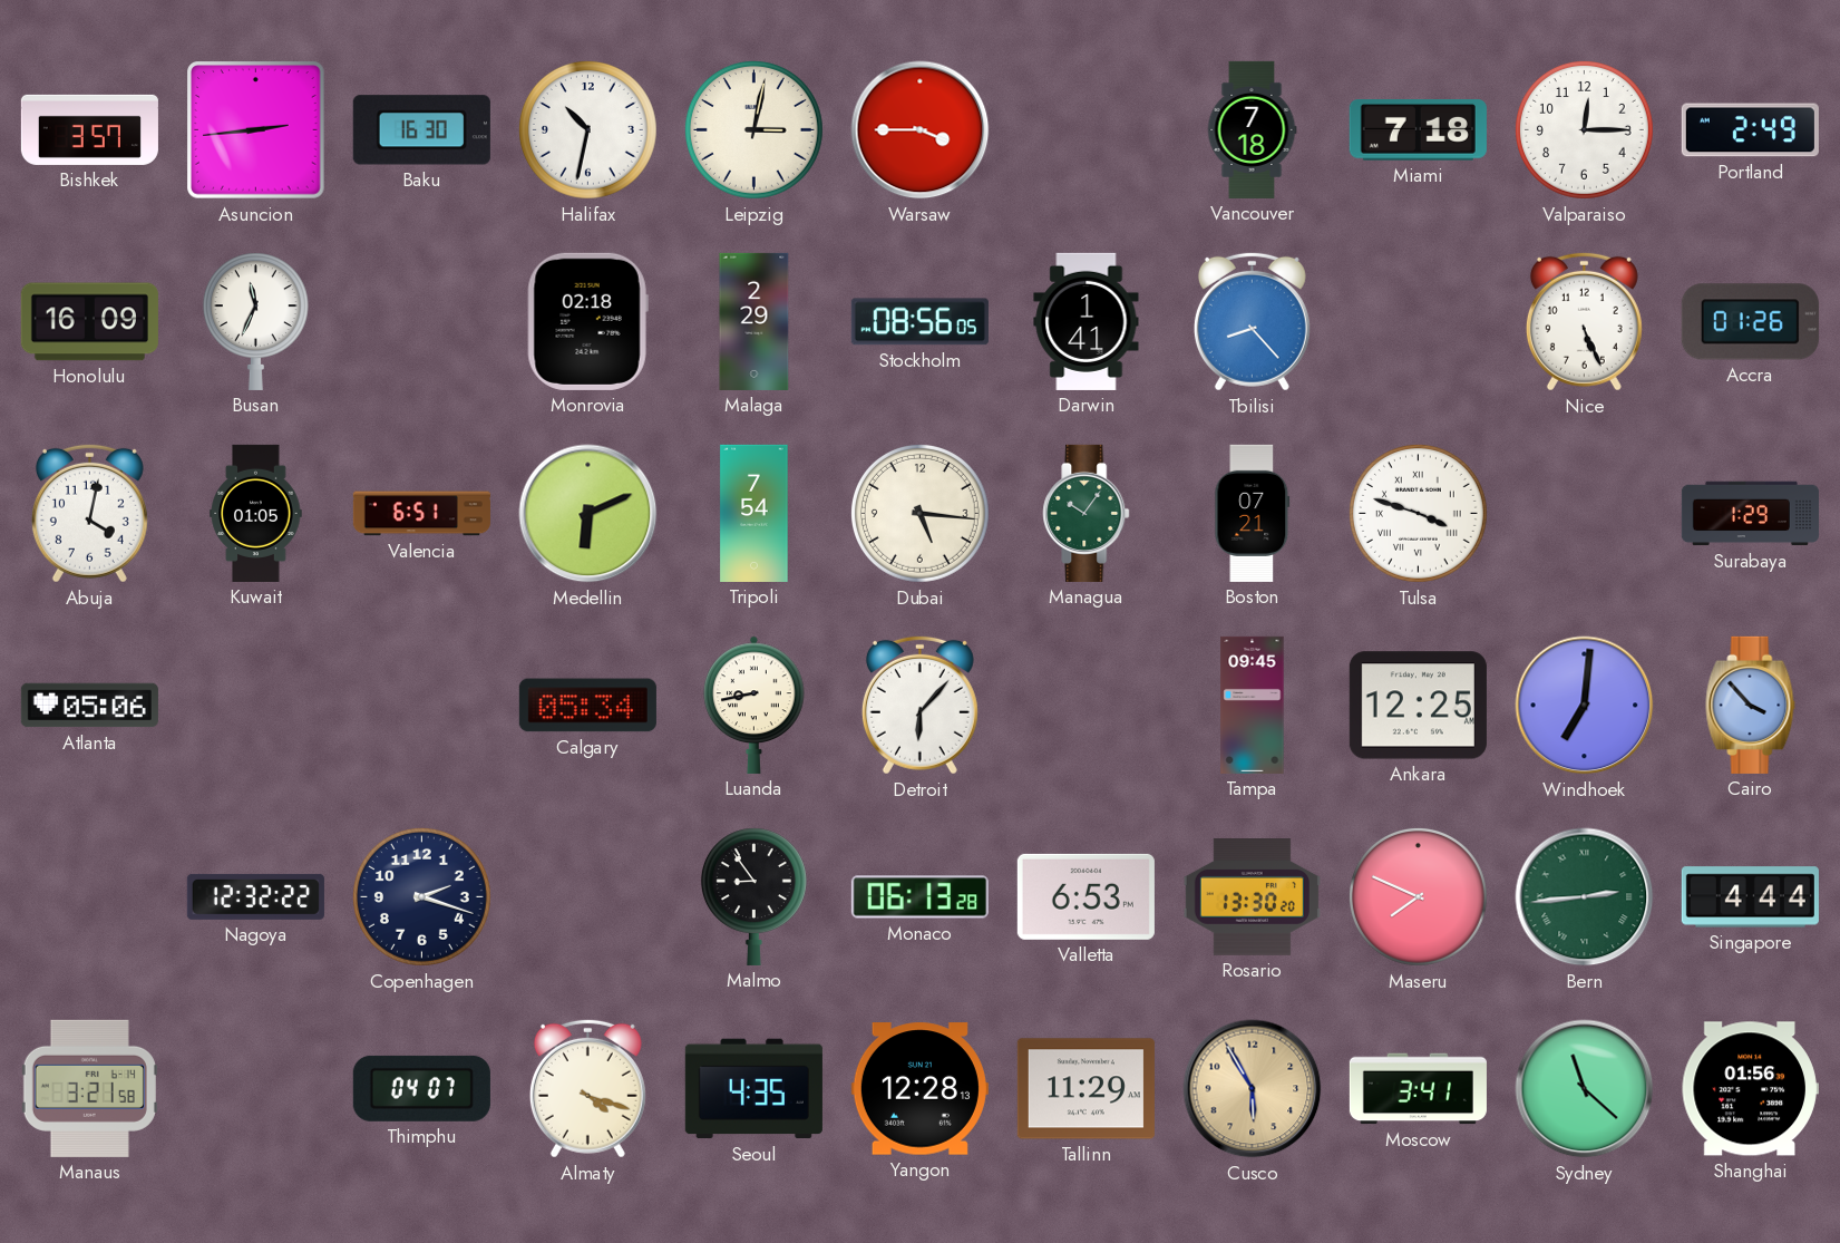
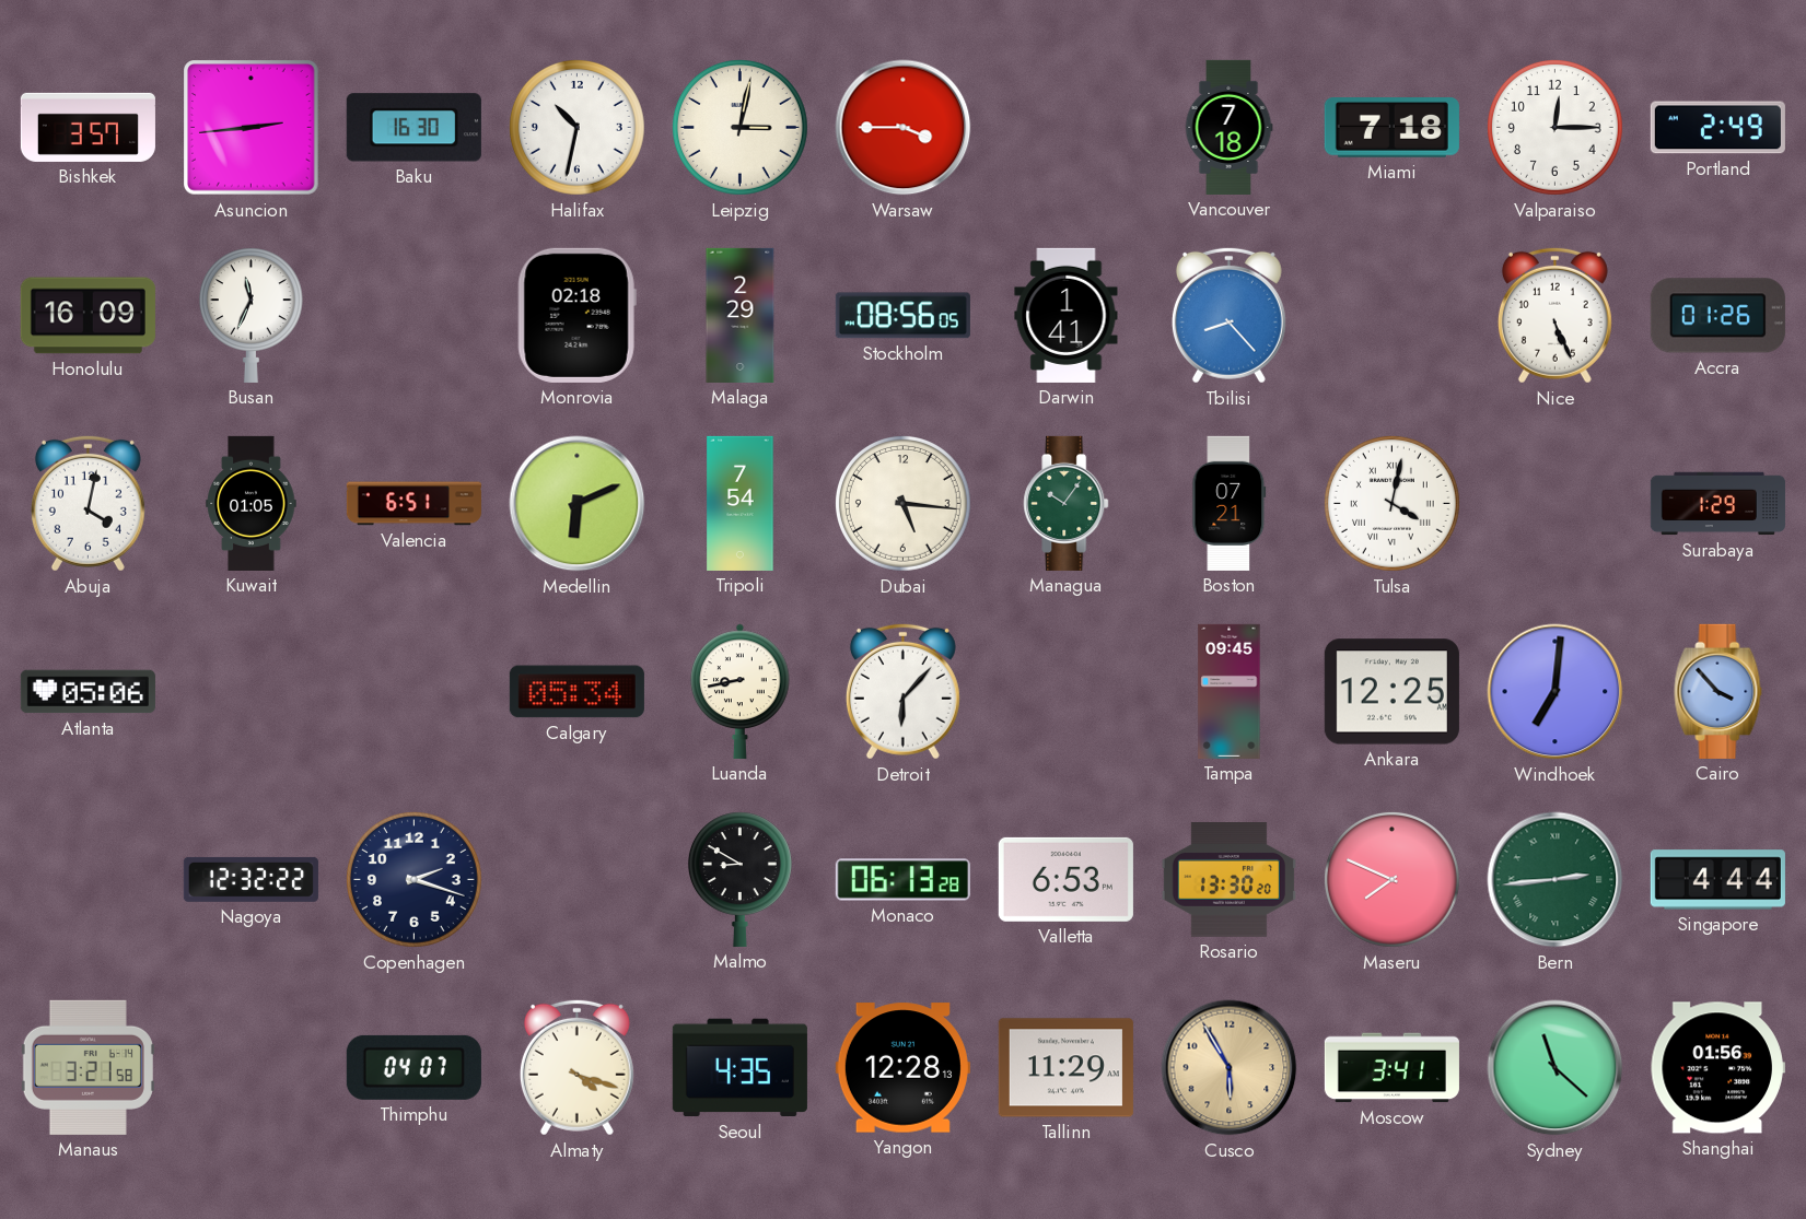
Tulsa: 3:48 -> 4:02
Malmo: 8:54 -> 8:50
